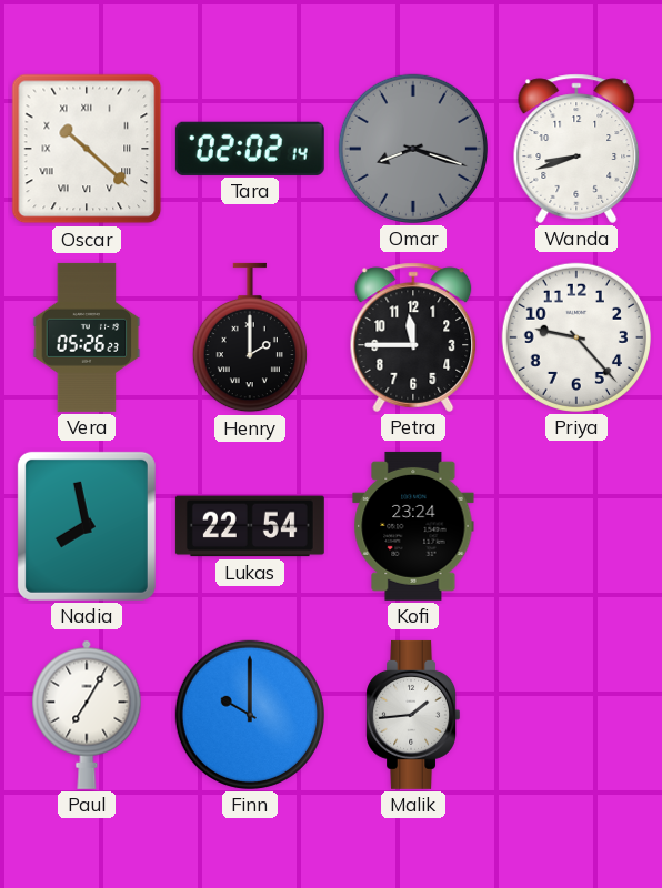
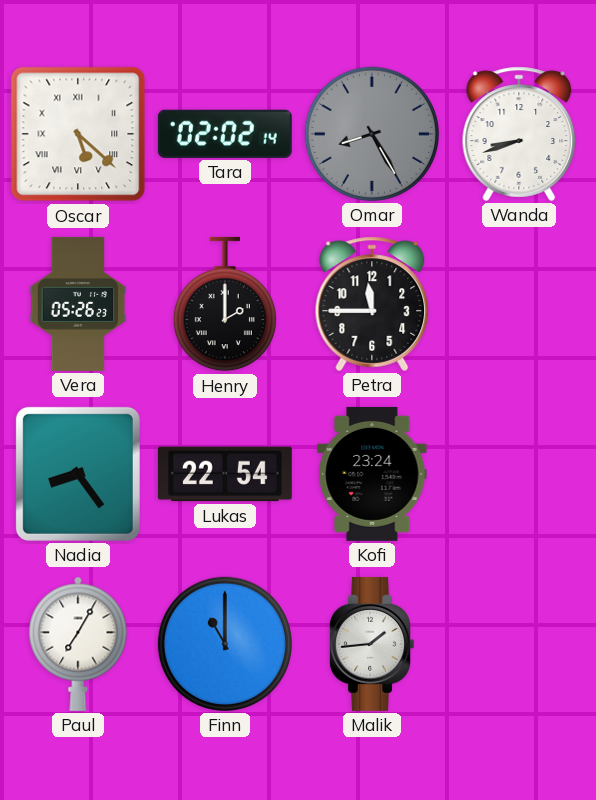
Oscar: 10:22 -> 5:22
Omar: 8:18 -> 8:25
Priya: 9:23 -> none
Nadia: 7:58 -> 8:24
Finn: 10:00 -> 11:00
